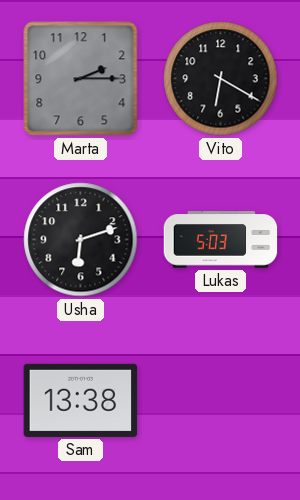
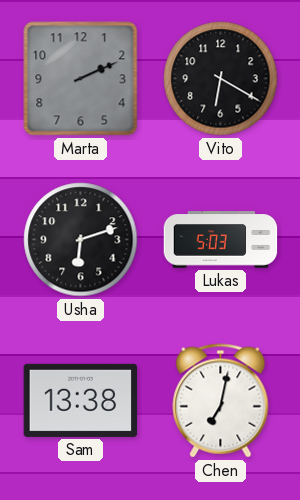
Marta: 2:15 -> 2:11
Chen: none -> 7:02
